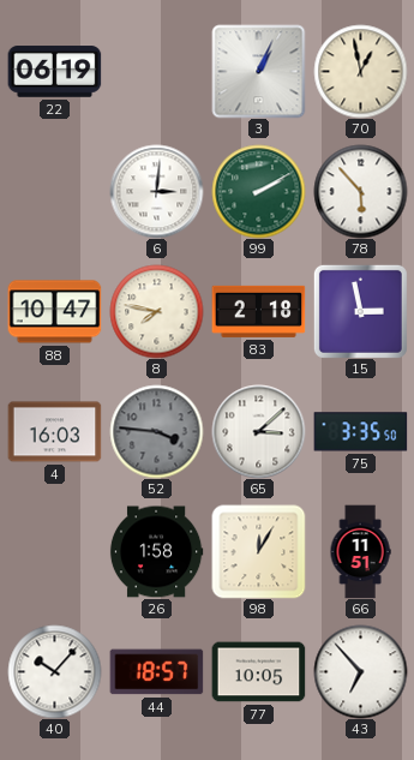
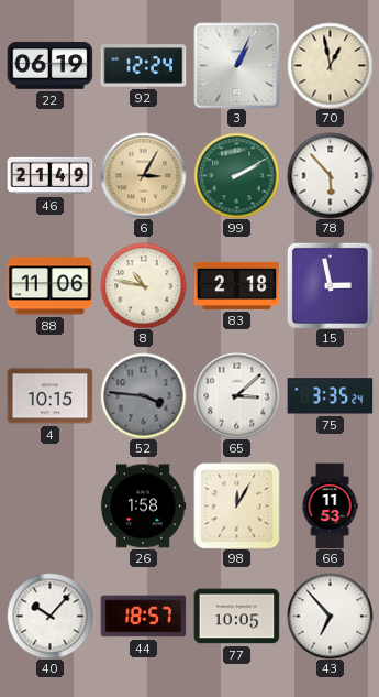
92: none -> 12:24
46: none -> 21:49
6: 3:01 -> 3:05
6 dial: white -> champagne
88: 10:47 -> 11:06
8: 7:47 -> 10:47
4: 16:03 -> 10:15
75: 3:35:50 -> 3:35:24
66: 11:51 -> 11:53
